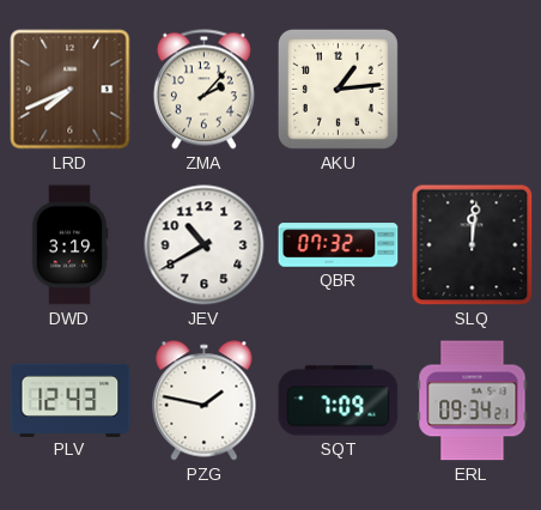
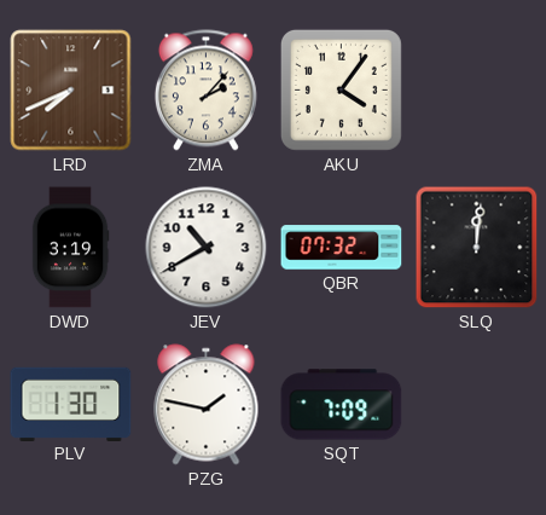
AKU: 1:14 -> 4:06
PLV: 12:43 -> 1:30
ERL: 09:34 -> none
